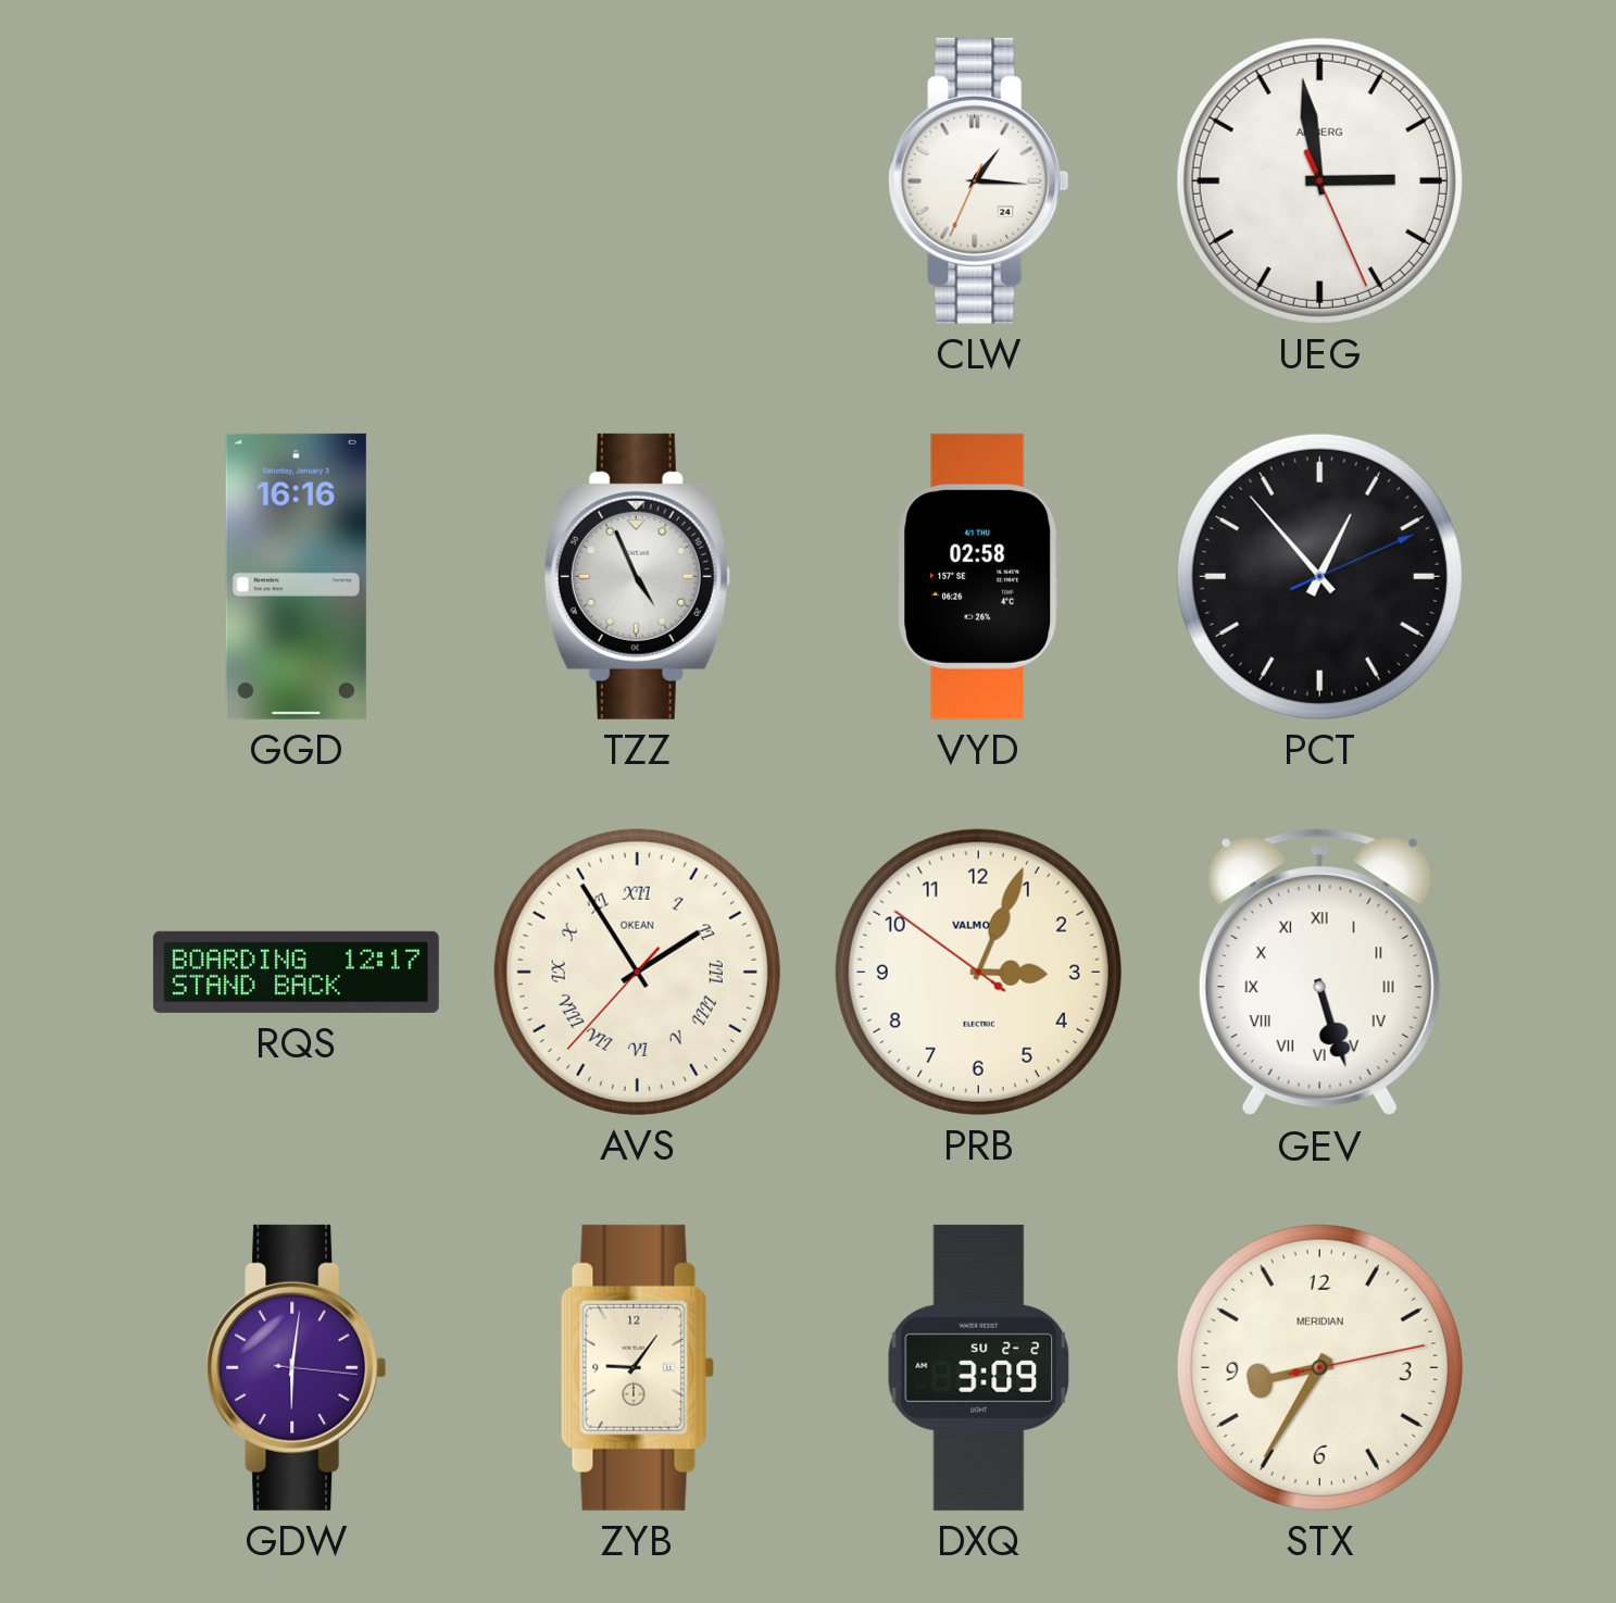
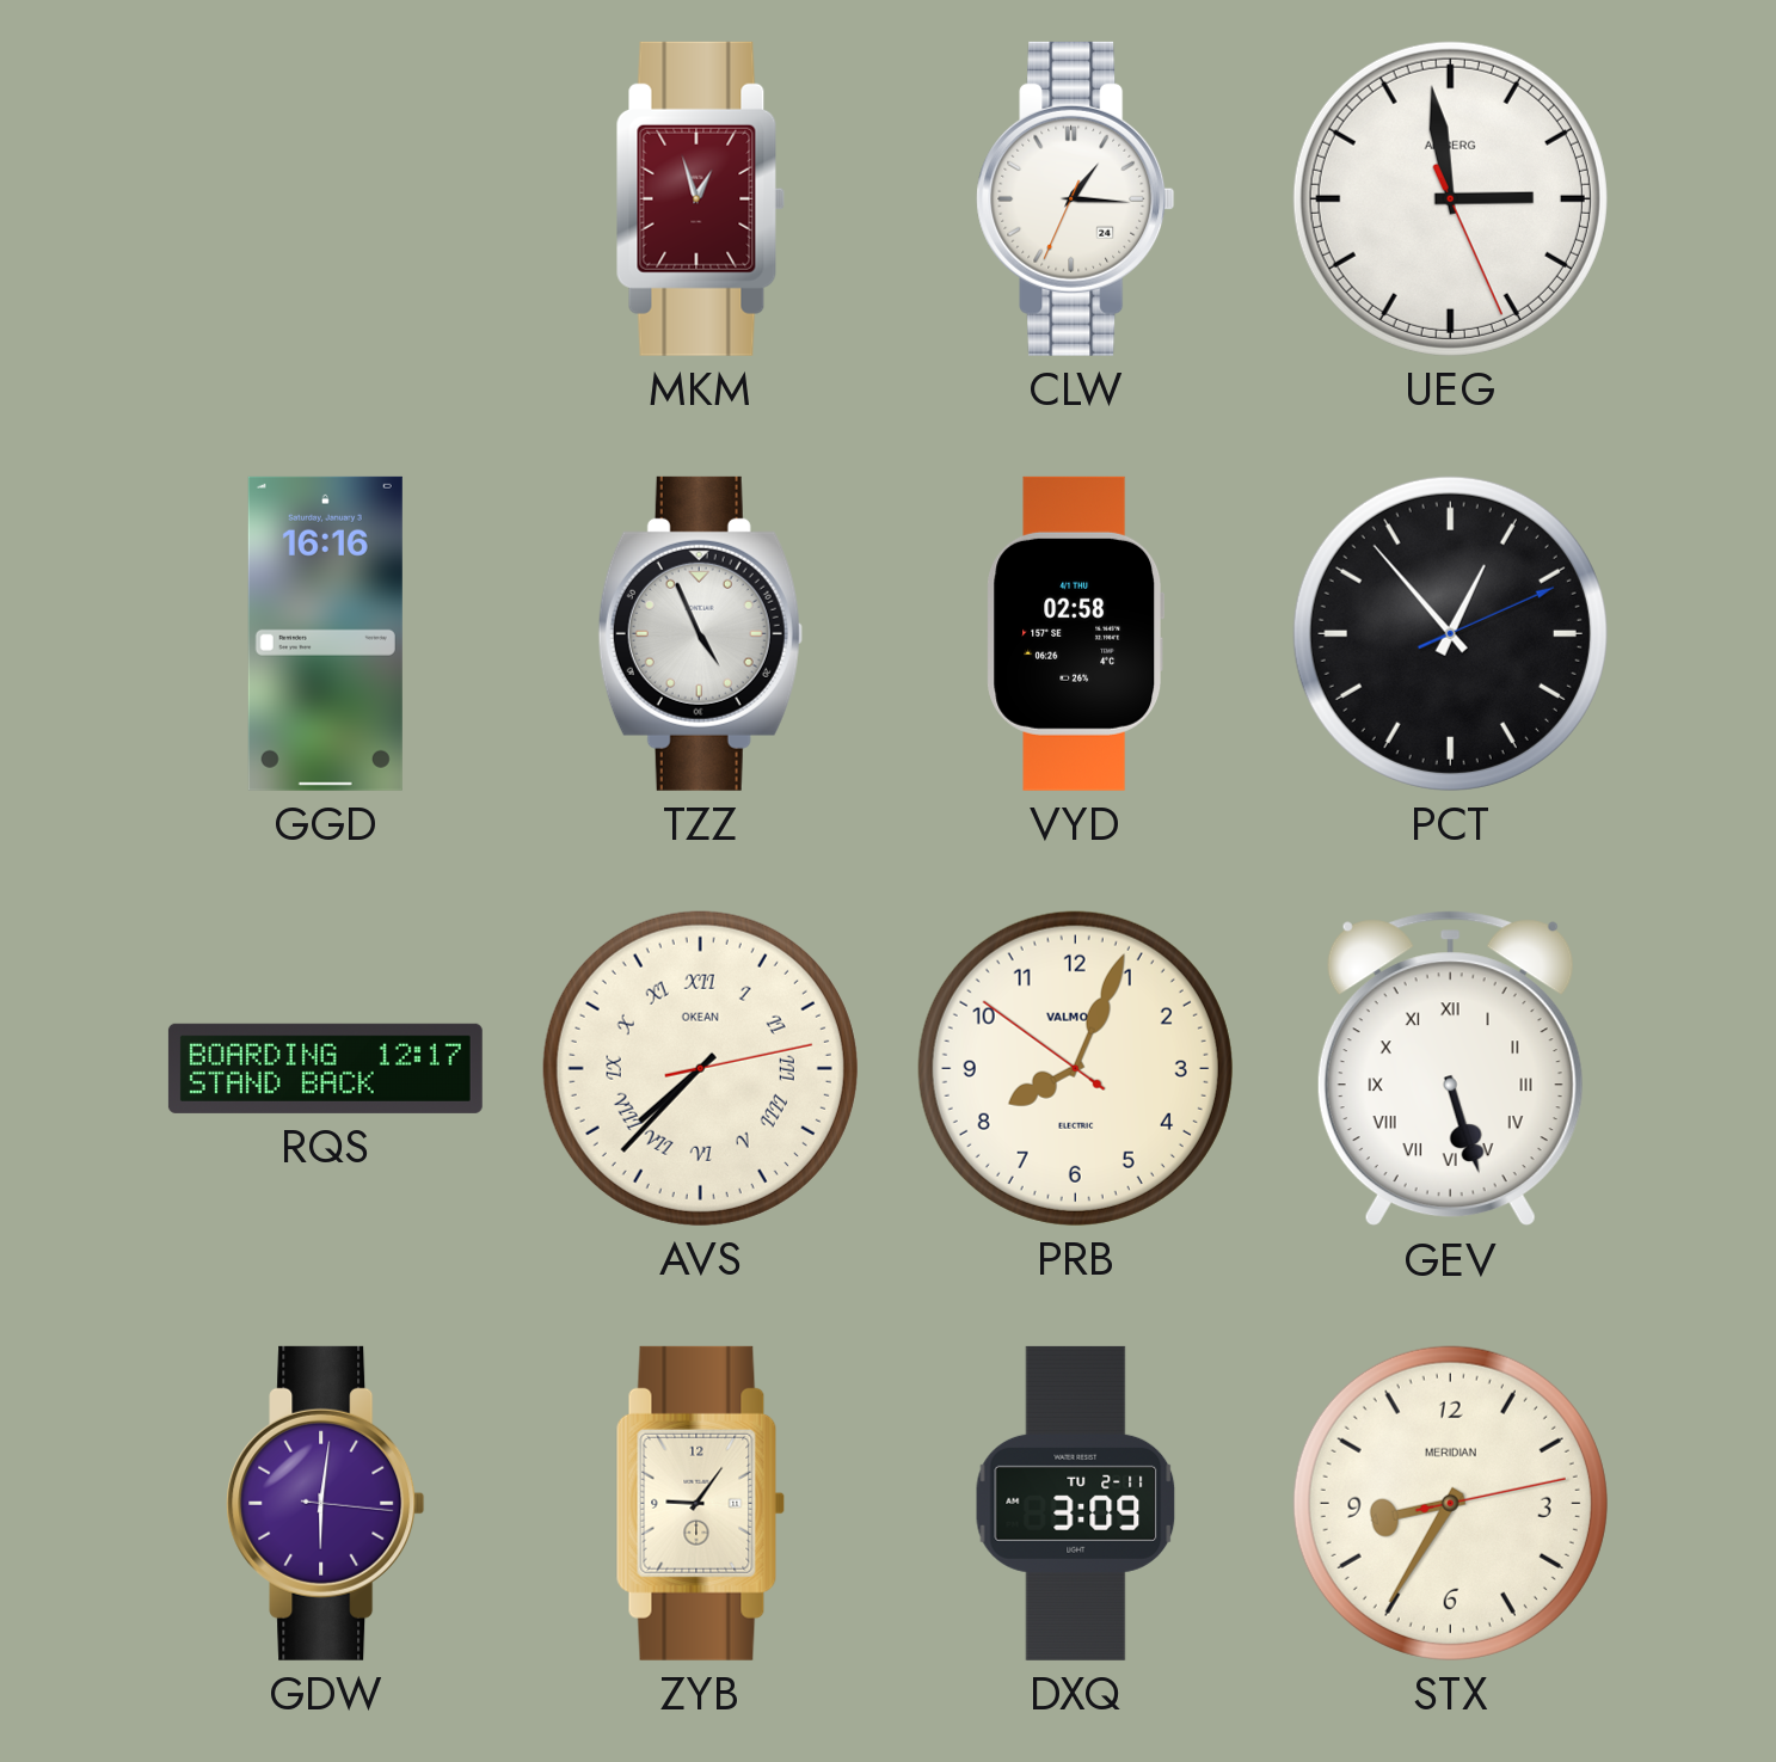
MKM: none -> 12:57
AVS: 1:54 -> 7:37
PRB: 3:03 -> 8:03
DXQ date: SU 2-2 -> TU 2-11
